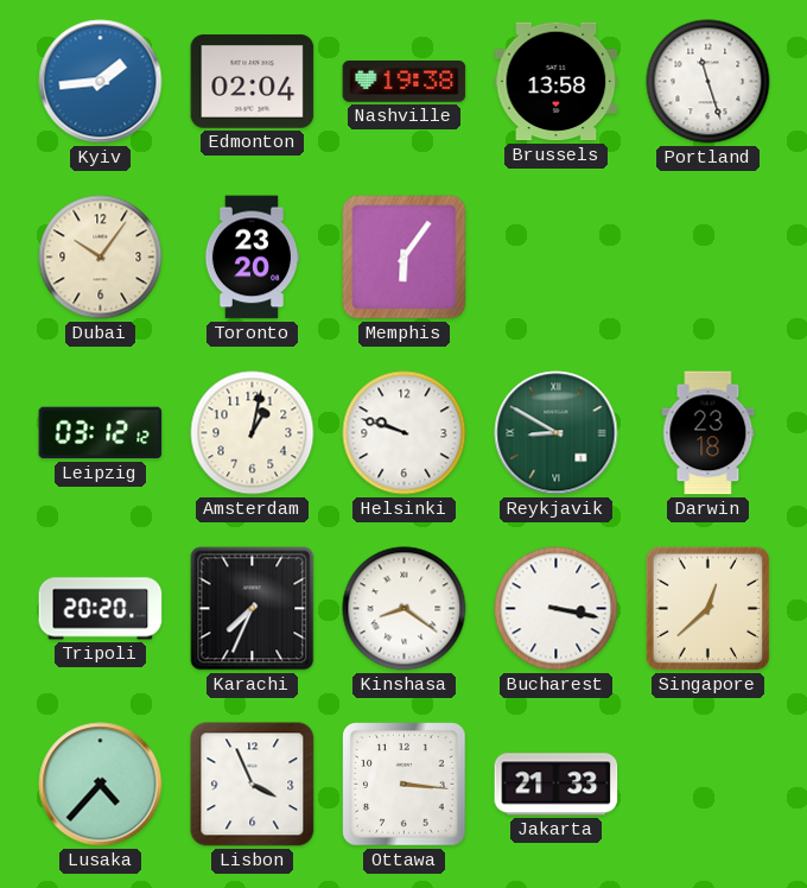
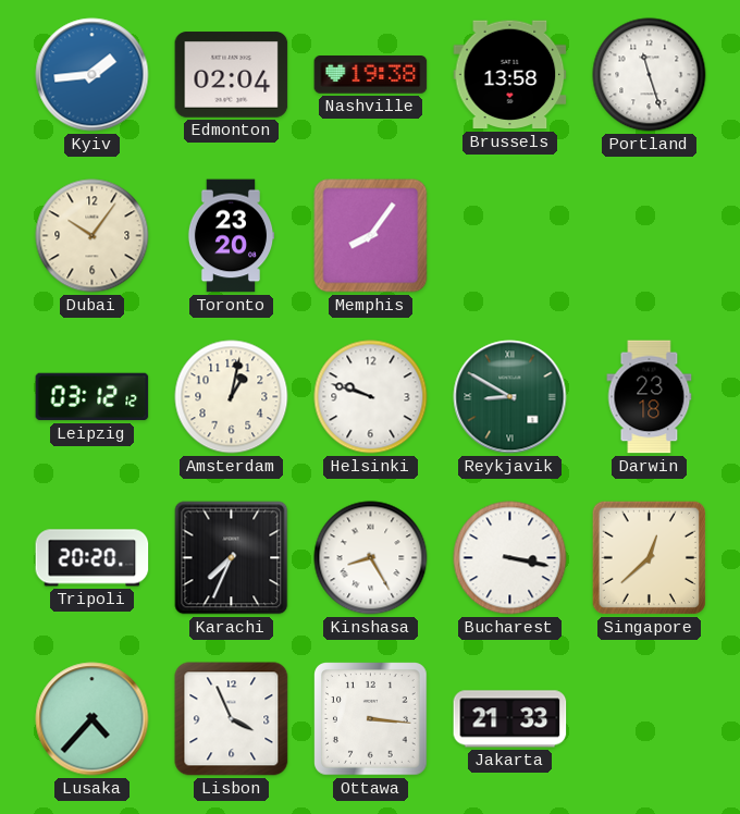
Memphis: 6:06 -> 8:06
Kinshasa: 8:21 -> 8:25
